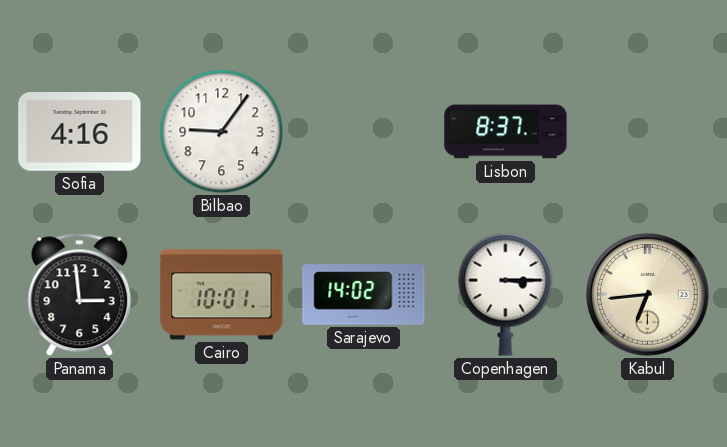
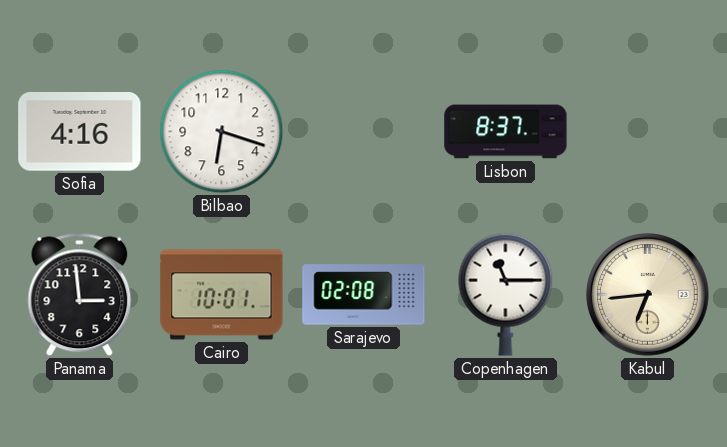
Bilbao: 9:06 -> 6:18
Sarajevo: 14:02 -> 02:08
Copenhagen: 3:15 -> 11:15
